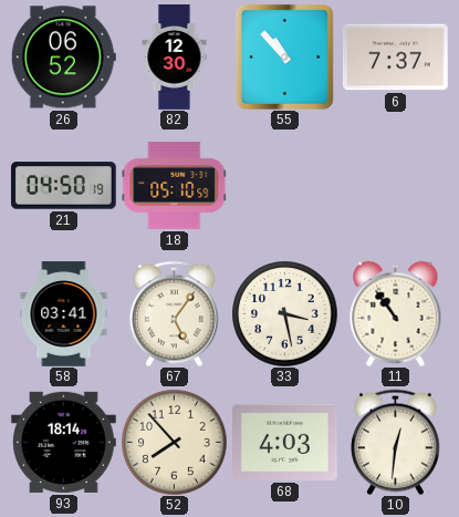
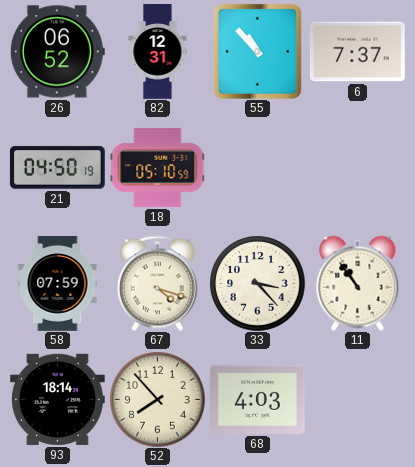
82: 12:30 -> 12:31
58: 03:41 -> 07:59
67: 5:06 -> 4:18
33: 3:28 -> 3:23
10: 12:31 -> none
